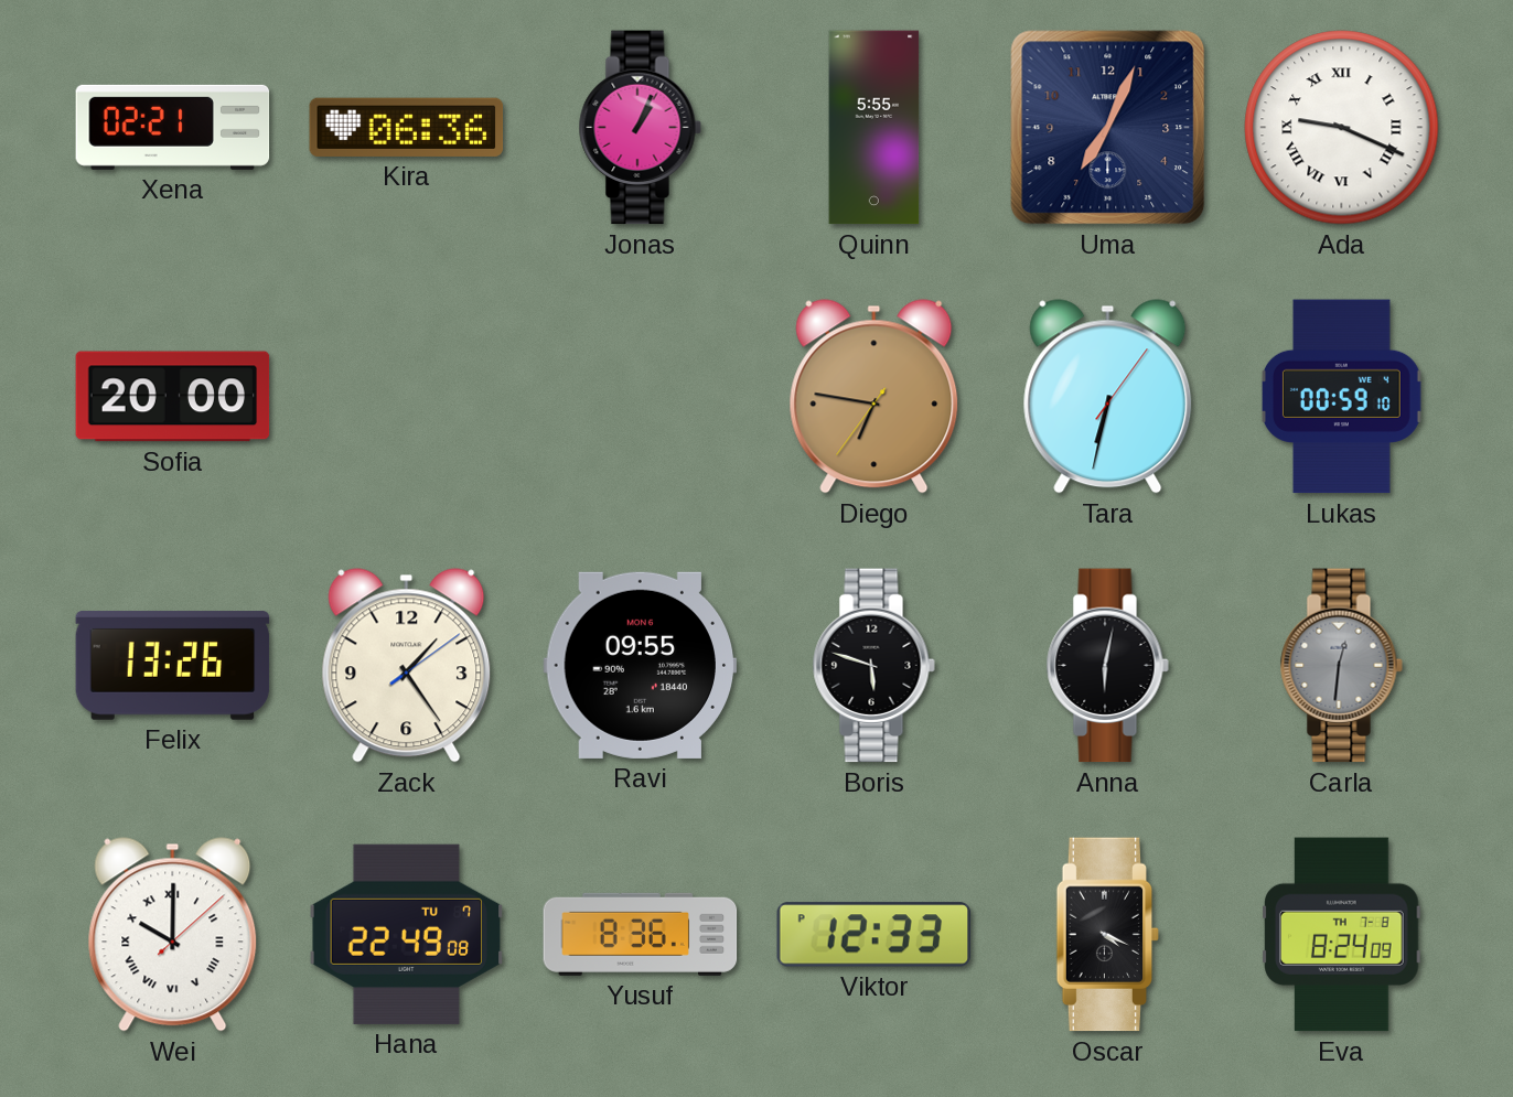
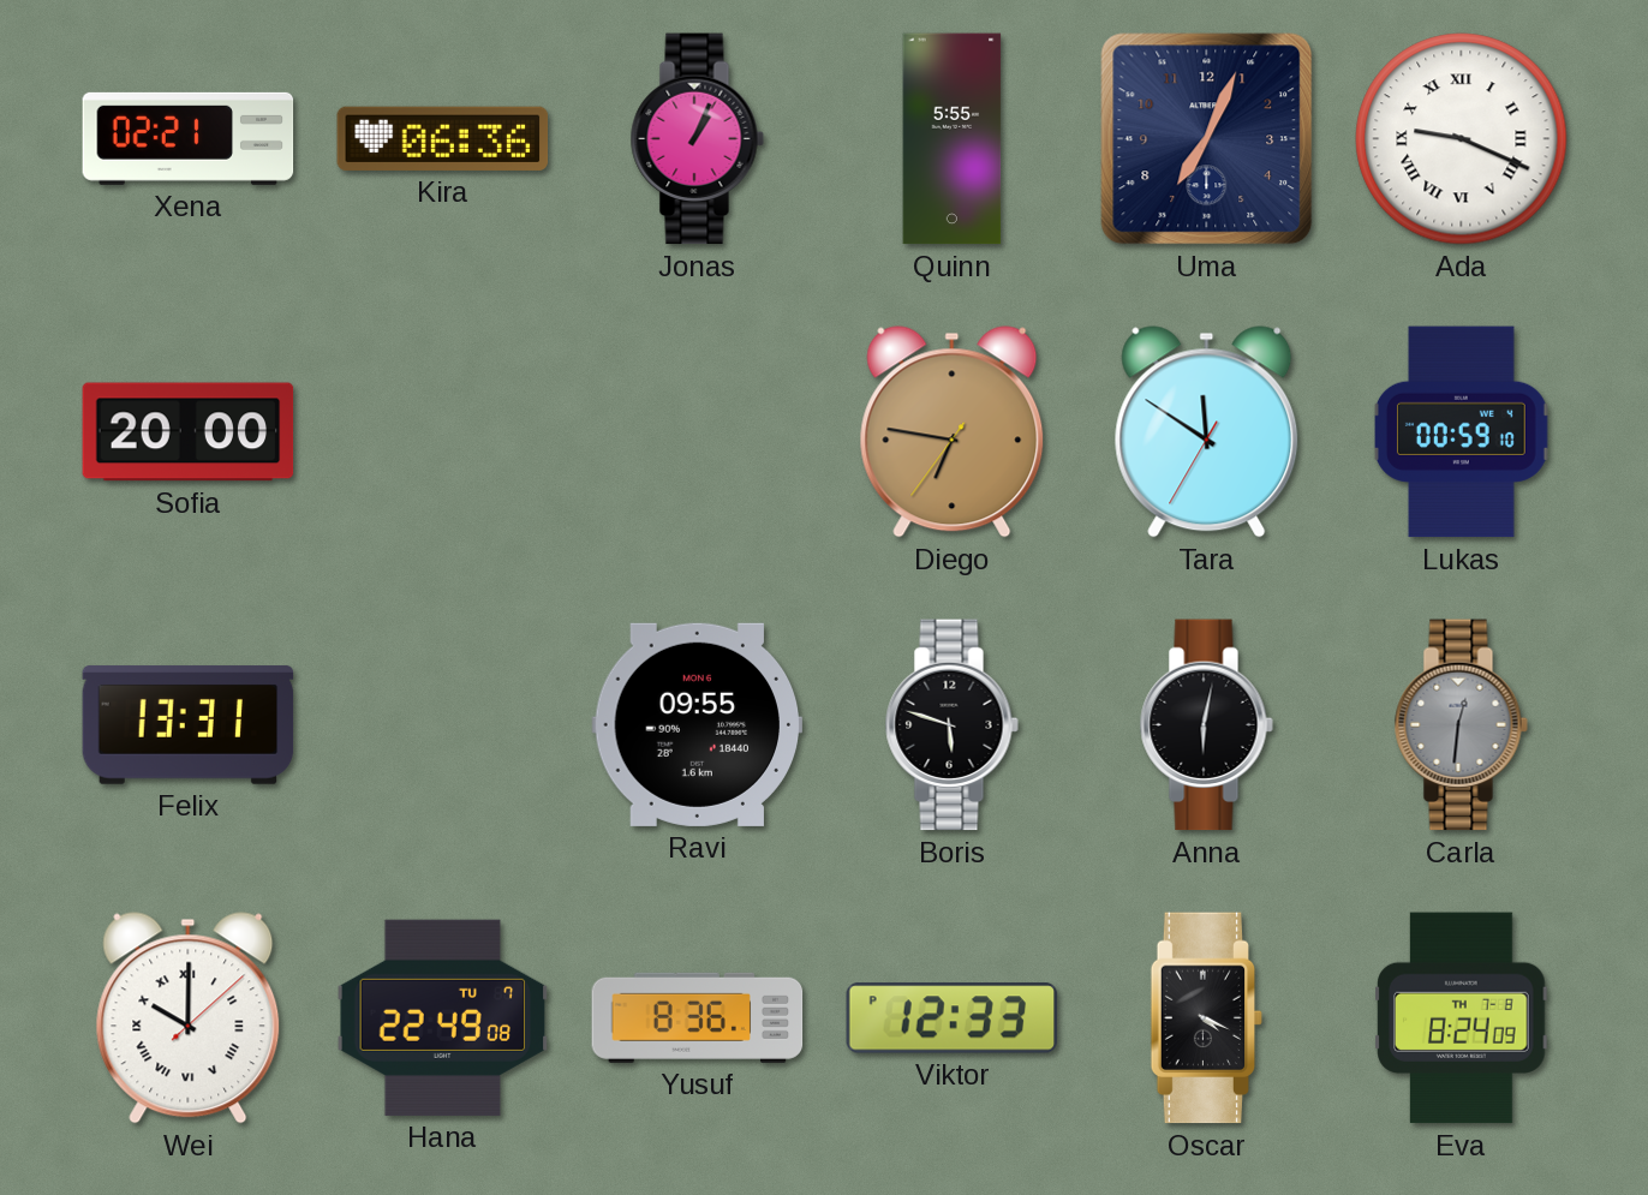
Tara: 6:32 -> 11:50
Felix: 13:26 -> 13:31
Zack: 1:24 -> none
